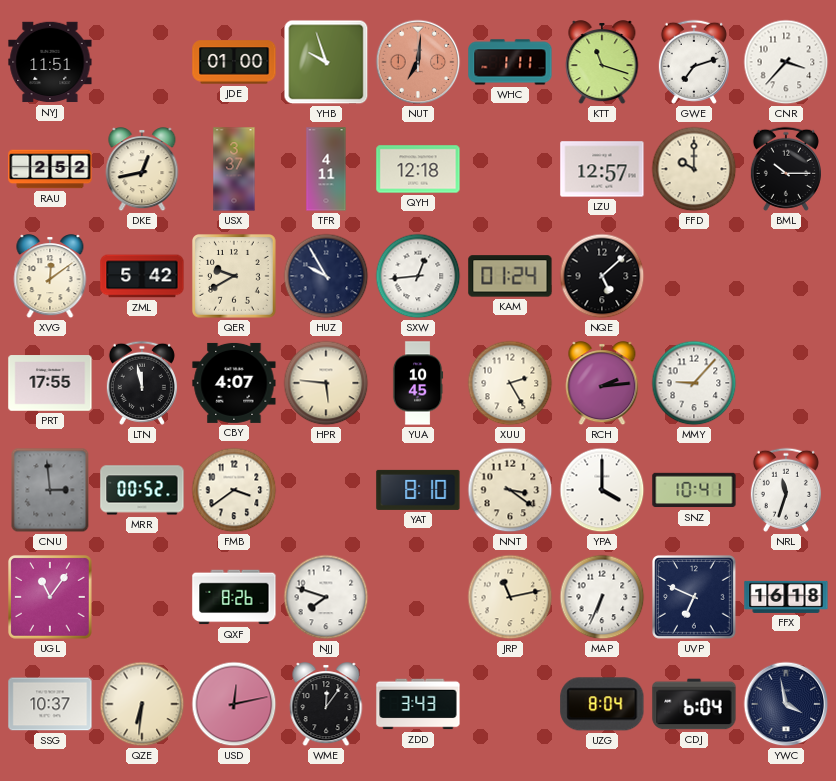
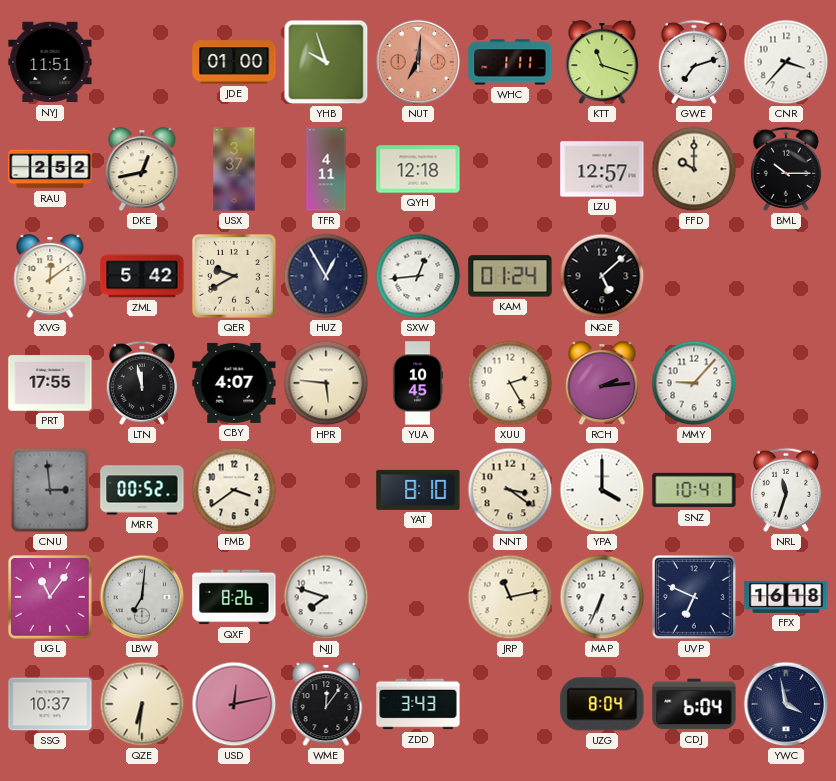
HUZ: 9:55 -> 12:55
LBW: none -> 7:01
